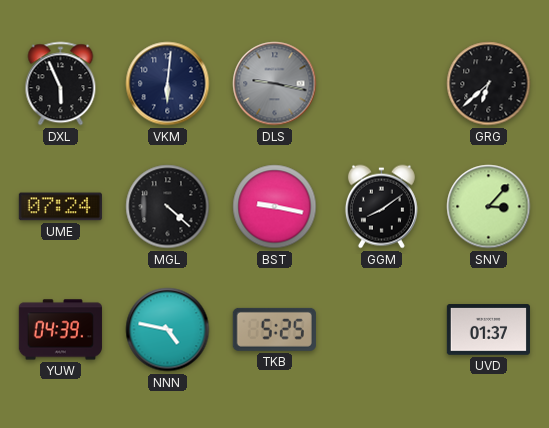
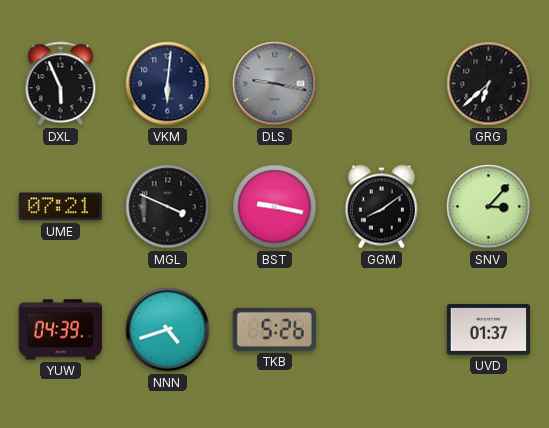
UME: 07:24 -> 07:21
MGL: 4:22 -> 3:49
NNN: 4:47 -> 4:42
TKB: 5:25 -> 5:26
